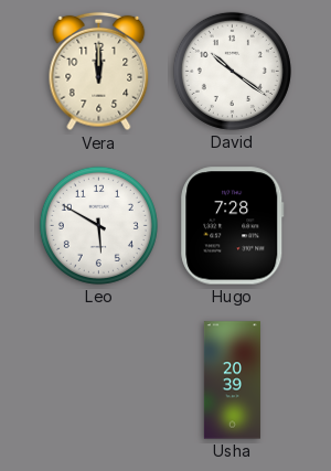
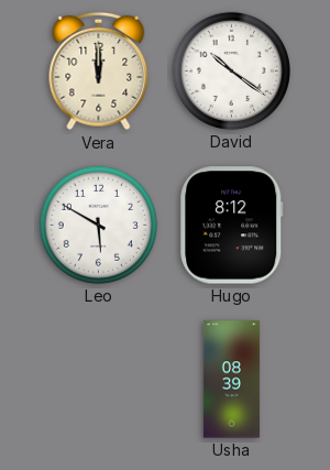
Hugo: 7:28 -> 8:12
Usha: 20:39 -> 08:39
